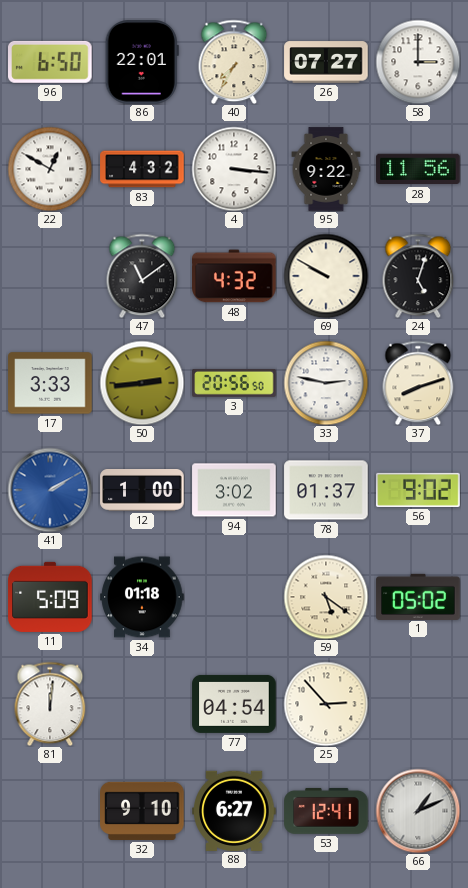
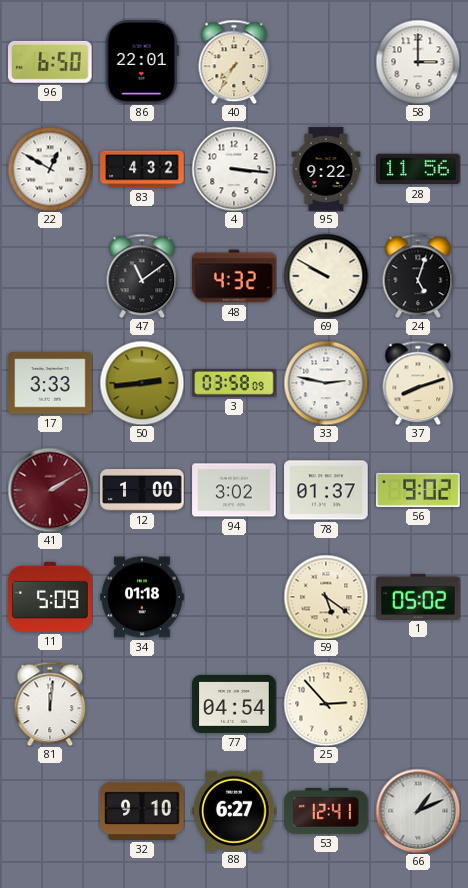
26: 07:27 -> none
3: 20:56 -> 03:58
41 dial: blue -> burgundy
